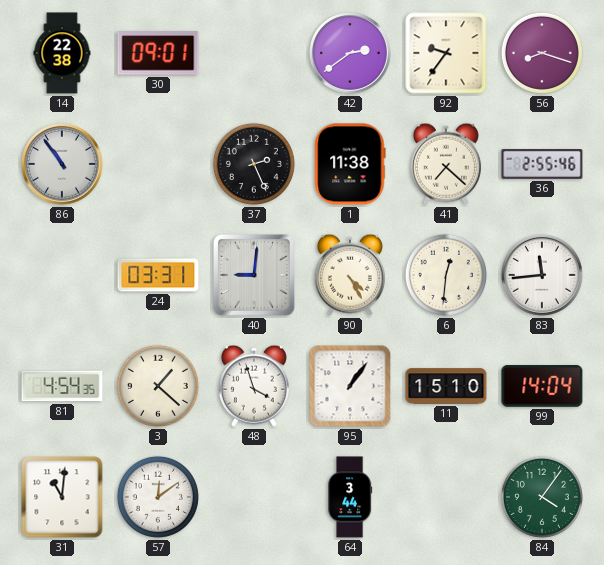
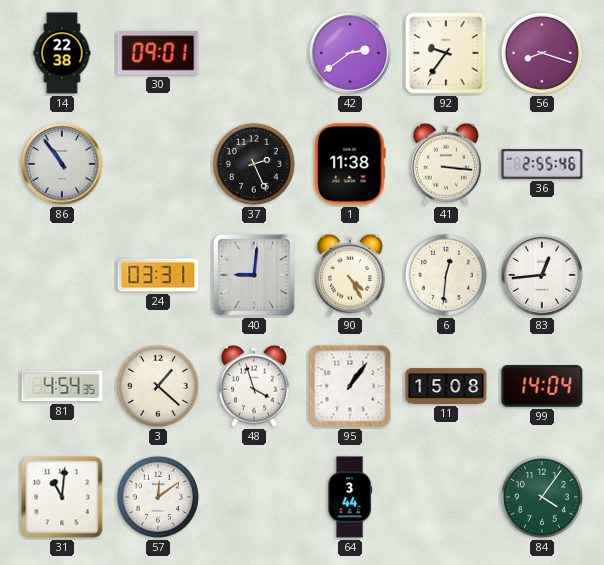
41: 7:22 -> 3:16
83: 11:44 -> 12:44
11: 15:10 -> 15:08
